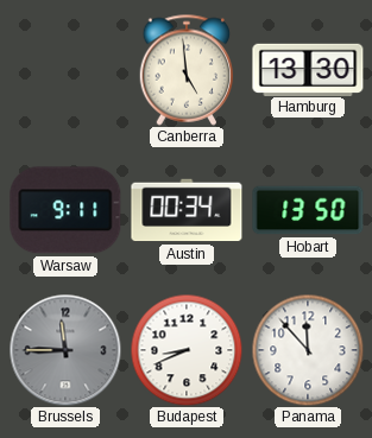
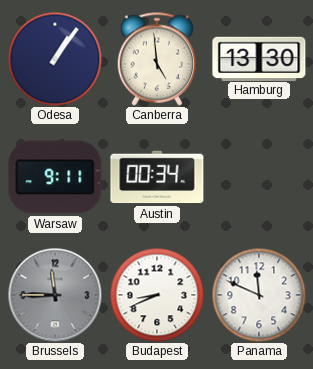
Odesa: none -> 1:06
Hobart: 13:50 -> none
Panama: 11:53 -> 11:49
